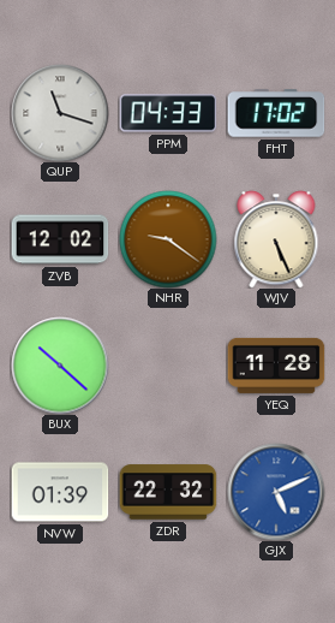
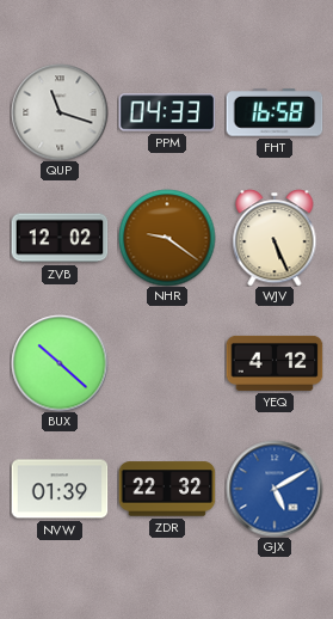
FHT: 17:02 -> 16:58
YEQ: 11:28 -> 4:12
GJX: 5:11 -> 5:10
